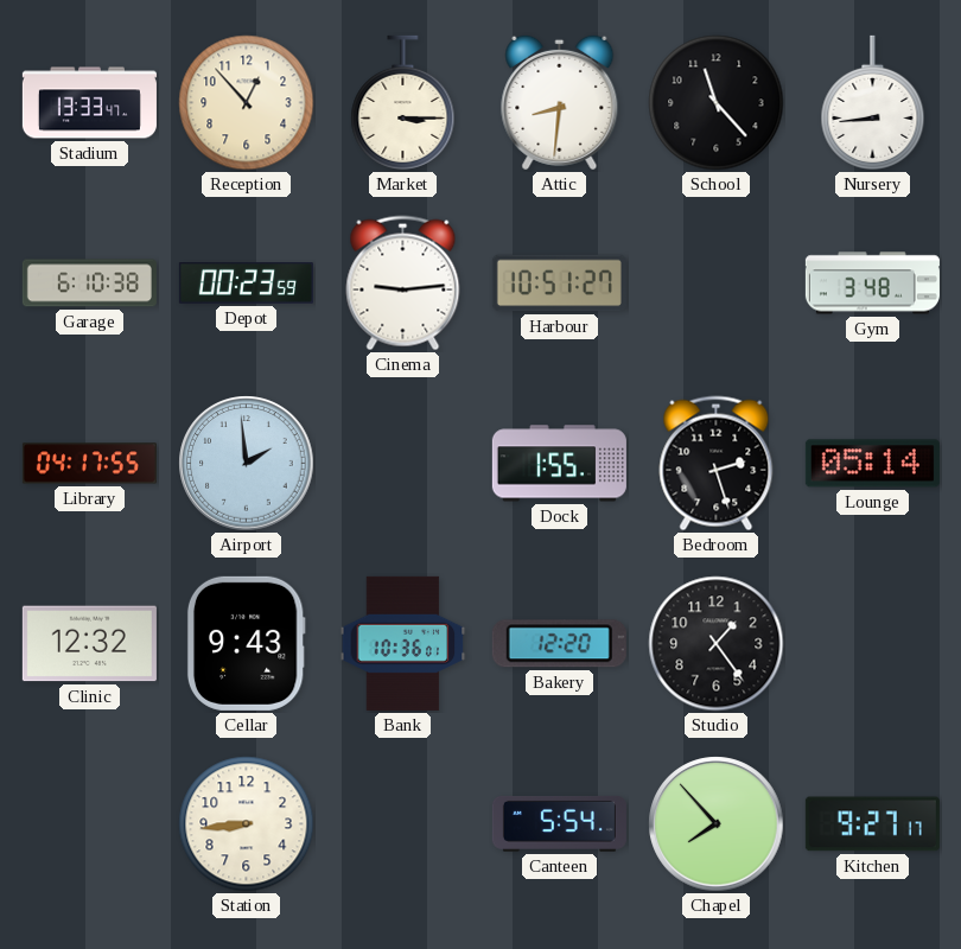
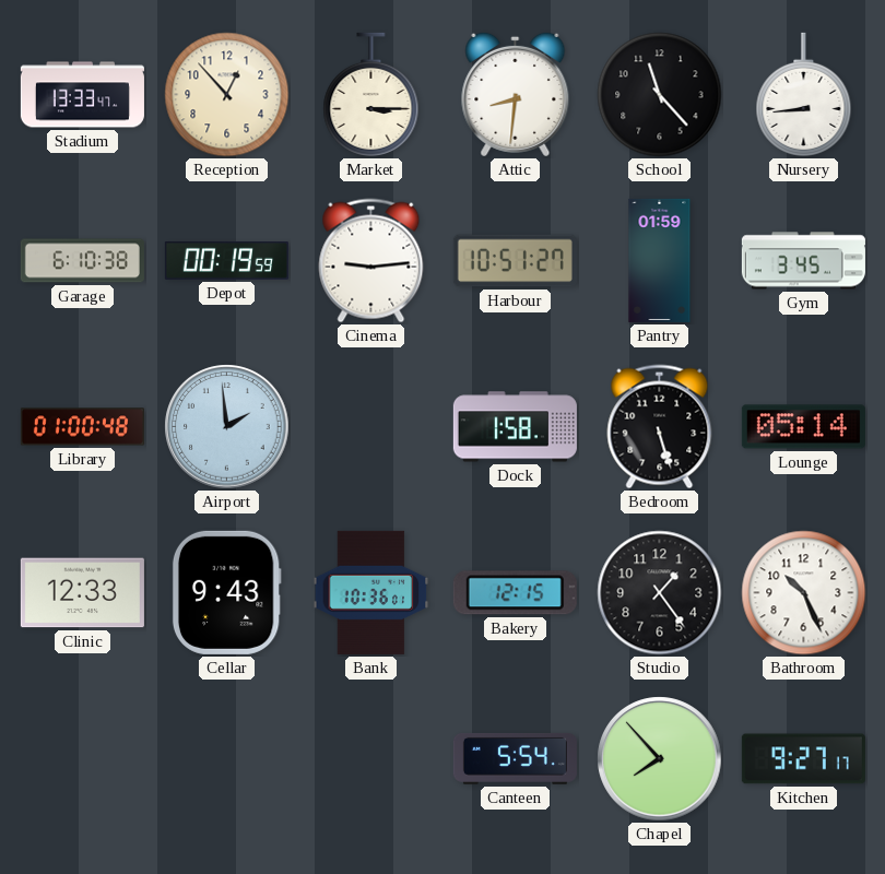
Depot: 00:23 -> 00:19
Pantry: none -> 01:59
Gym: 3:48 -> 3:45
Library: 04:17 -> 01:00
Dock: 1:55 -> 1:58
Bedroom: 2:27 -> 5:27
Clinic: 12:32 -> 12:33
Bakery: 12:20 -> 12:15
Bathroom: none -> 10:26
Station: 8:44 -> none
